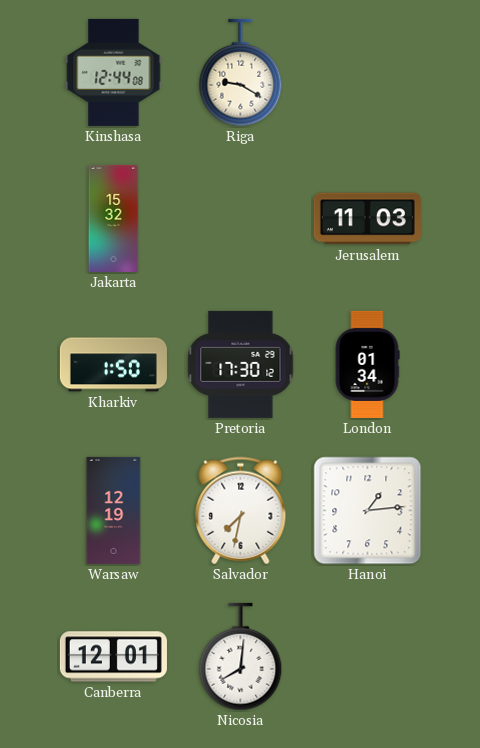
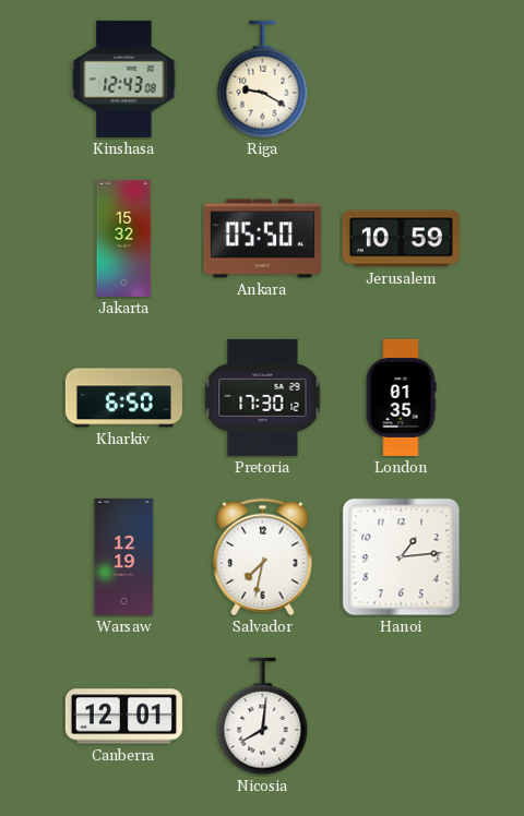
Kinshasa: 12:44 -> 12:43
Ankara: none -> 05:50
Jerusalem: 11:03 -> 10:59
Kharkiv: 1:50 -> 6:50
London: 01:34 -> 01:35
